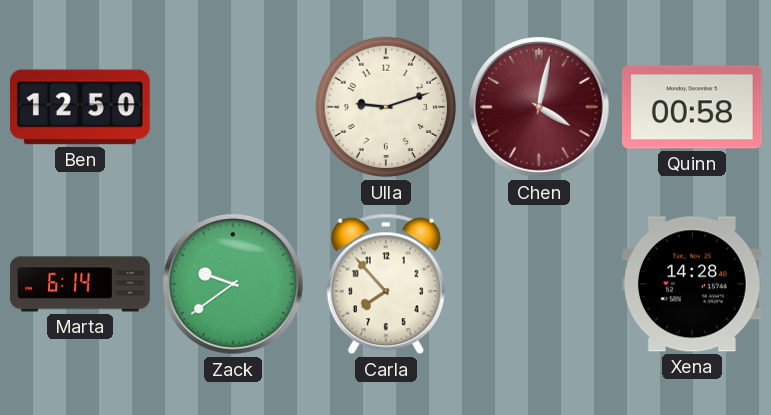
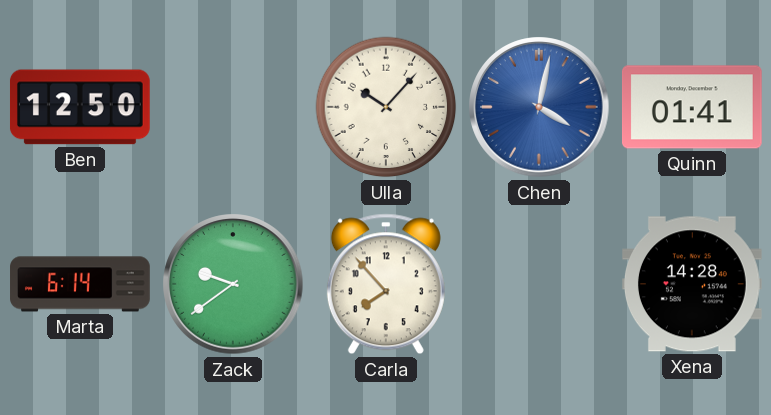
Ulla: 9:12 -> 10:07
Chen dial: burgundy -> blue
Quinn: 00:58 -> 01:41
